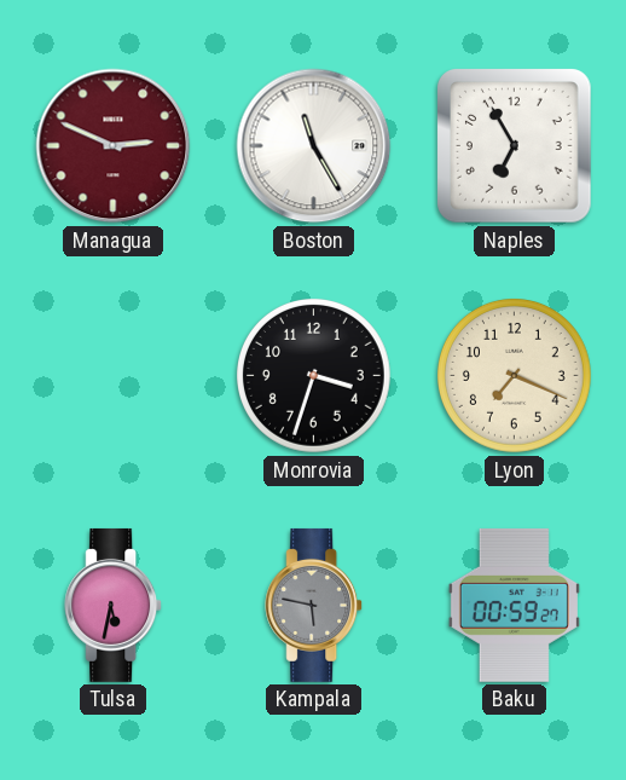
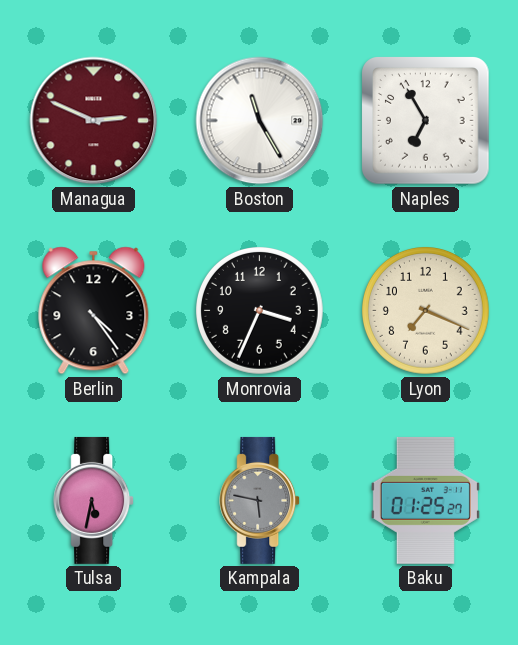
Berlin: none -> 4:24
Monrovia: 3:33 -> 3:34
Baku: 00:59 -> 01:25
